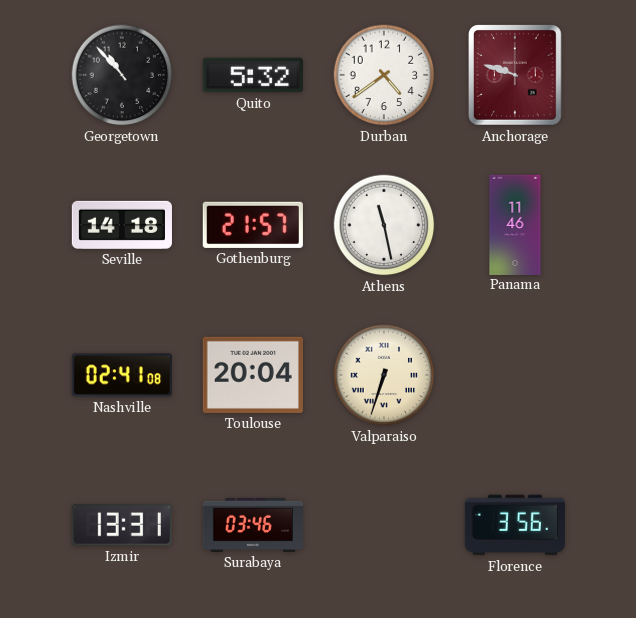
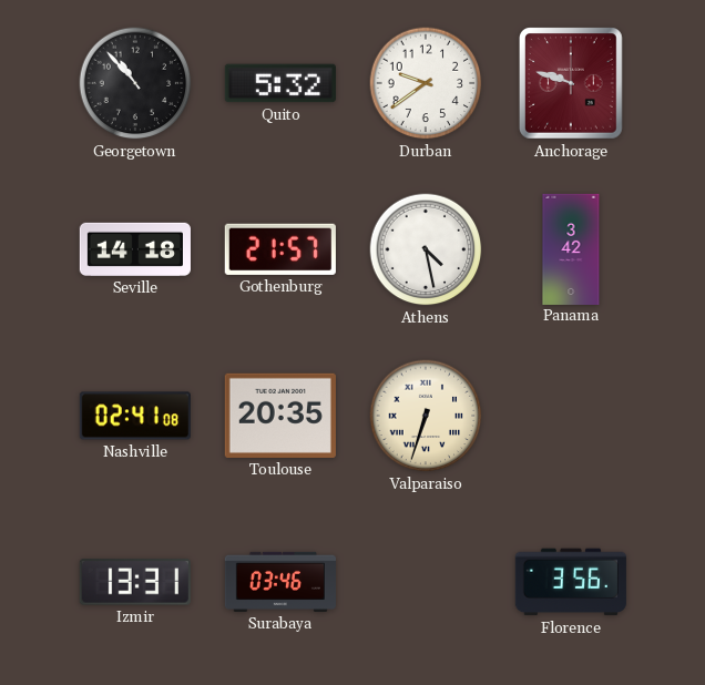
Durban: 4:39 -> 9:39
Athens: 11:28 -> 4:28
Panama: 11:46 -> 3:42
Toulouse: 20:04 -> 20:35
